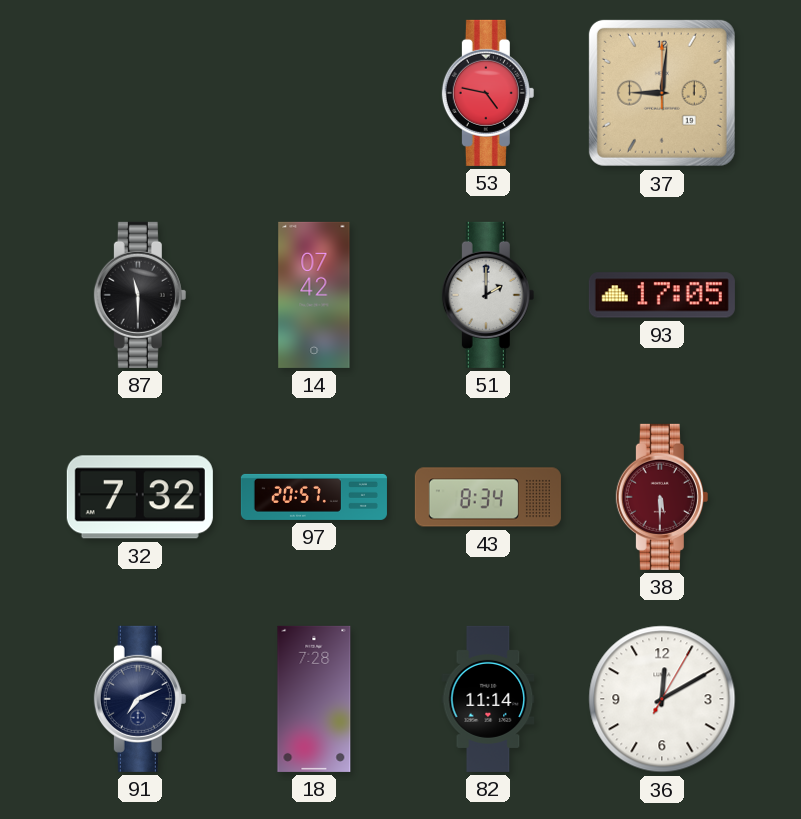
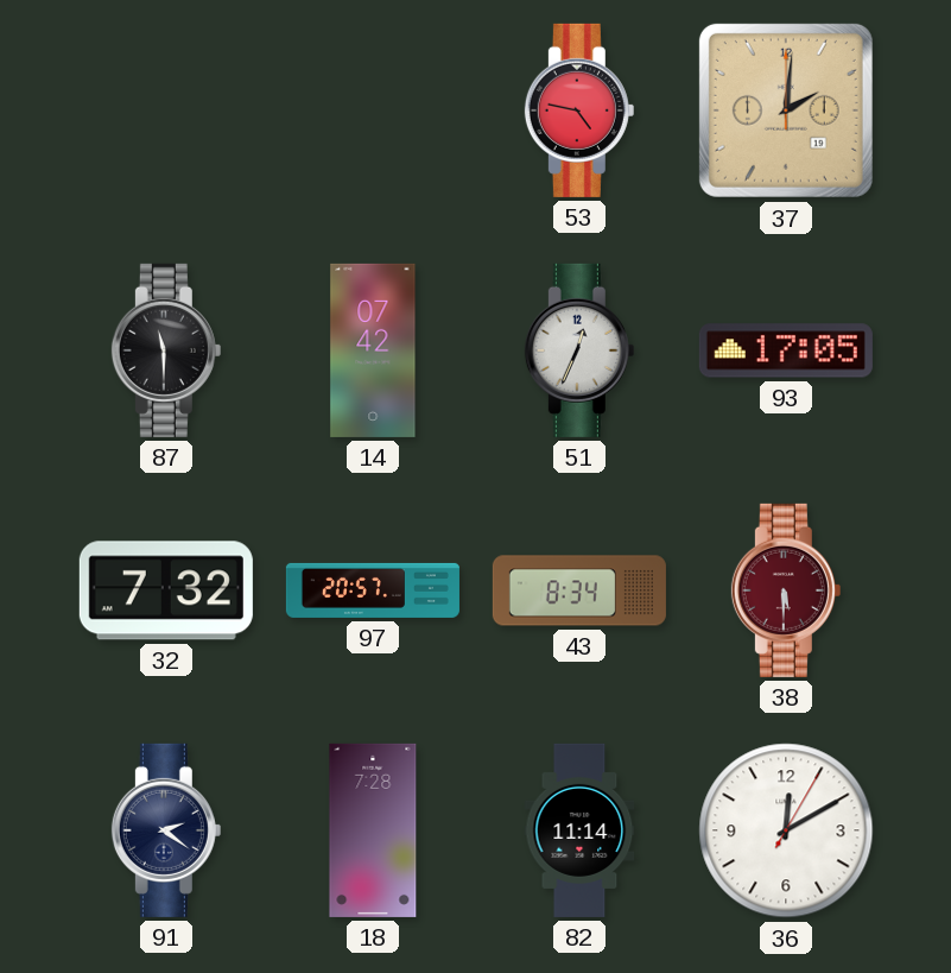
37: 9:01 -> 2:01
51: 2:00 -> 12:34
91: 7:11 -> 2:21
